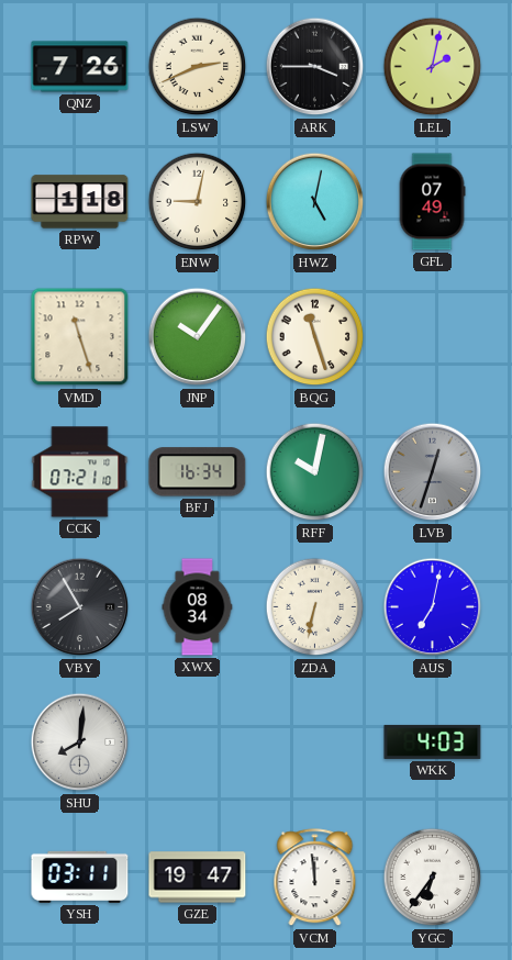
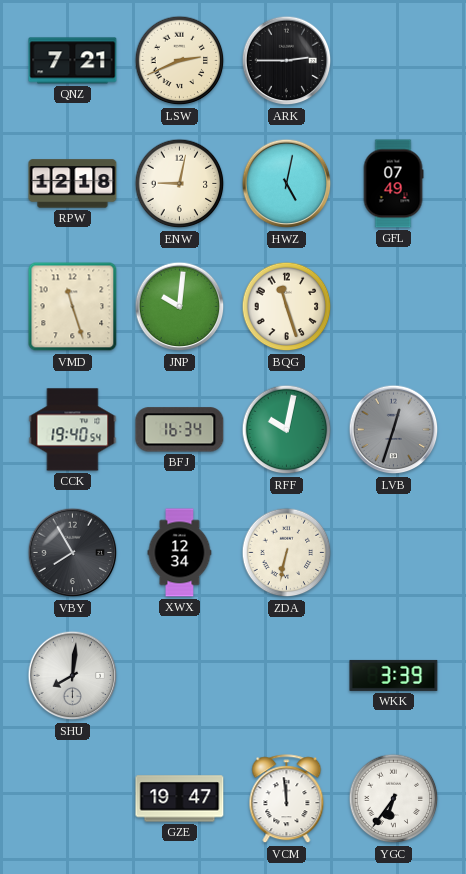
QNZ: 7:26 -> 7:21
ARK: 3:45 -> 2:45
LEL: 2:02 -> none
RPW: 1:18 -> 12:18
JNP: 10:06 -> 10:01
CCK: 07:21 -> 19:40
XWX: 08:34 -> 12:34
AUS: 7:02 -> none
WKK: 4:03 -> 3:39
YSH: 03:11 -> none
